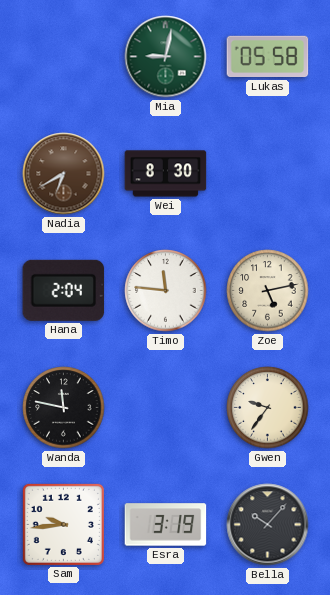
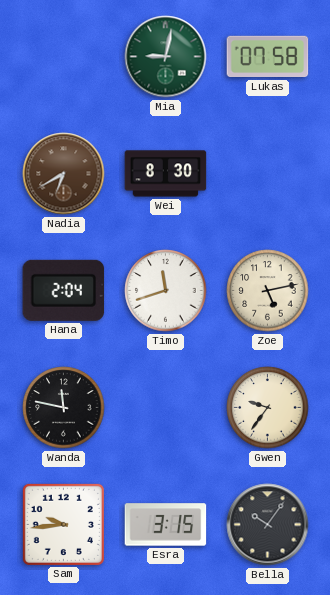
Lukas: 05:58 -> 07:58
Timo: 11:46 -> 11:42
Esra: 3:19 -> 3:15
Bella: 10:07 -> 10:06
